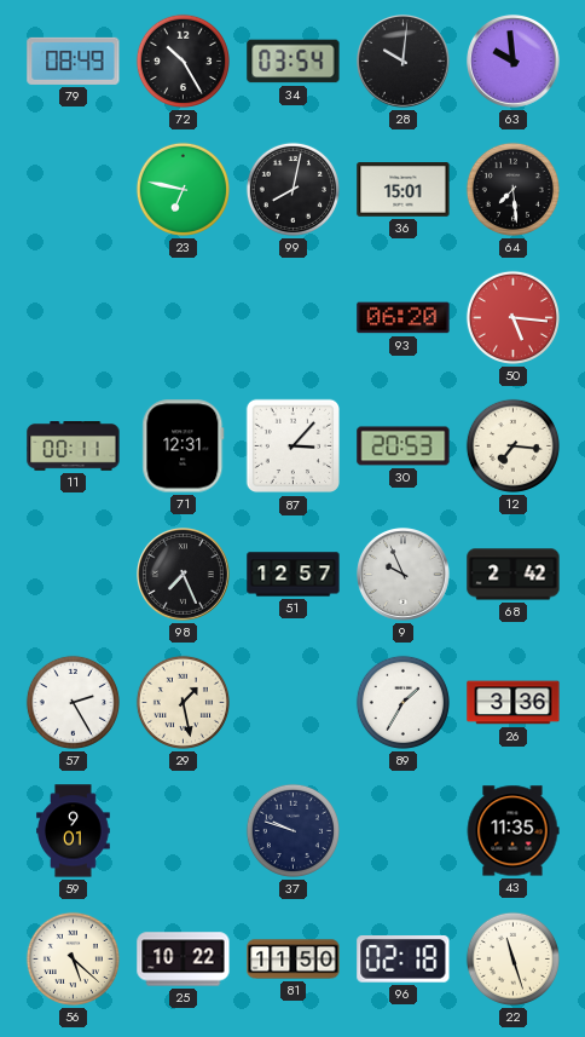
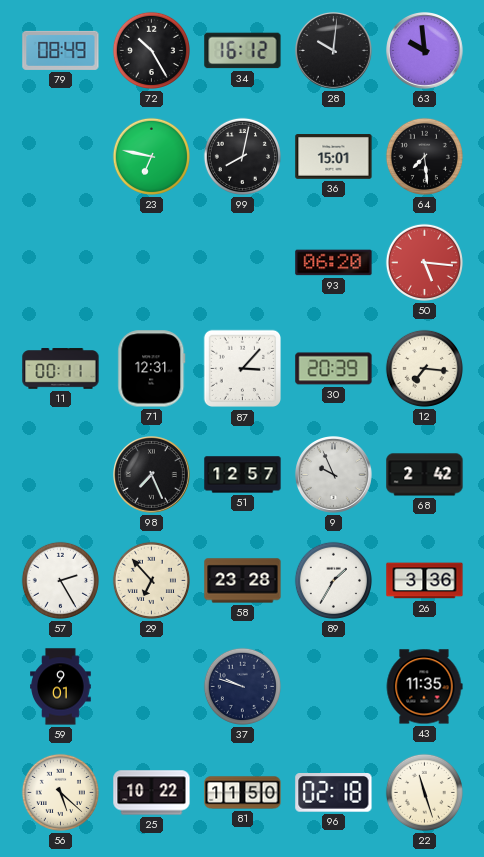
34: 03:54 -> 16:12
30: 20:53 -> 20:39
29: 1:28 -> 6:53
58: none -> 23:28
